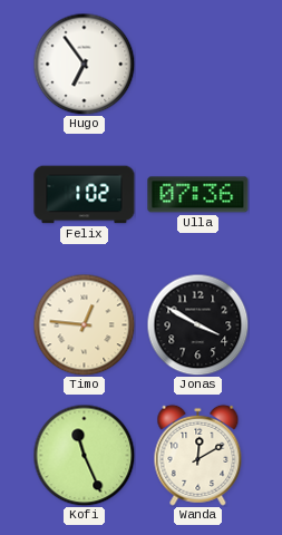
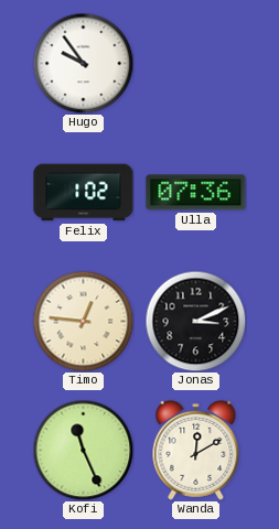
Hugo: 6:54 -> 9:54
Jonas: 3:50 -> 3:11
